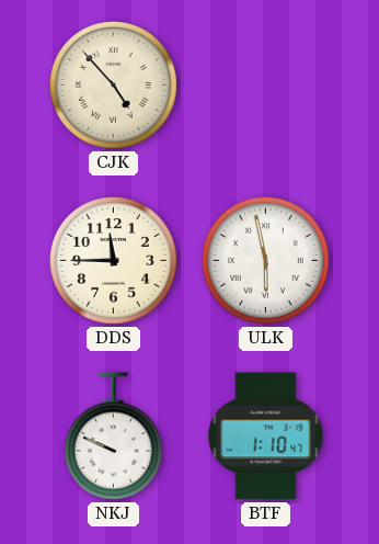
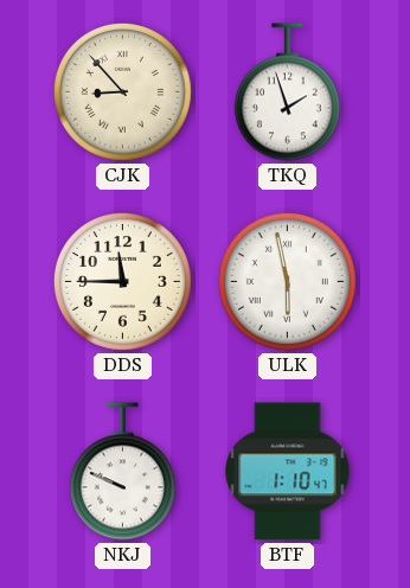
CJK: 4:53 -> 8:53
TKQ: none -> 1:57
